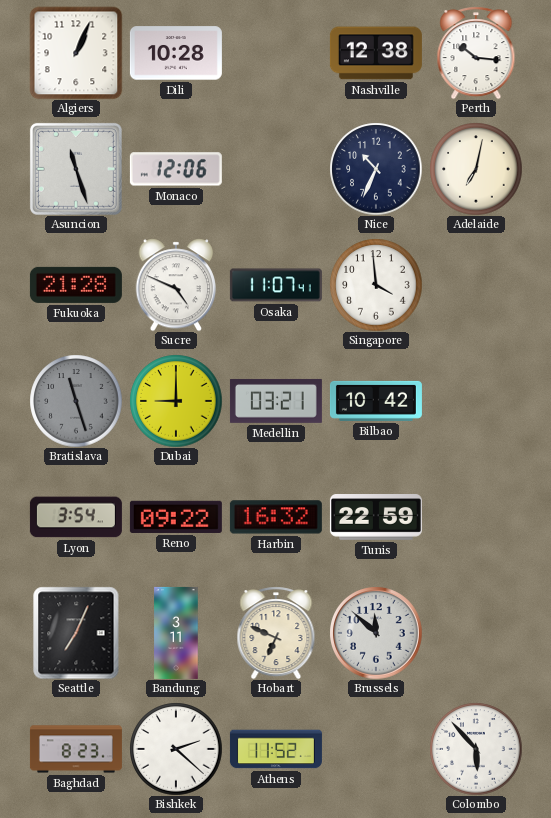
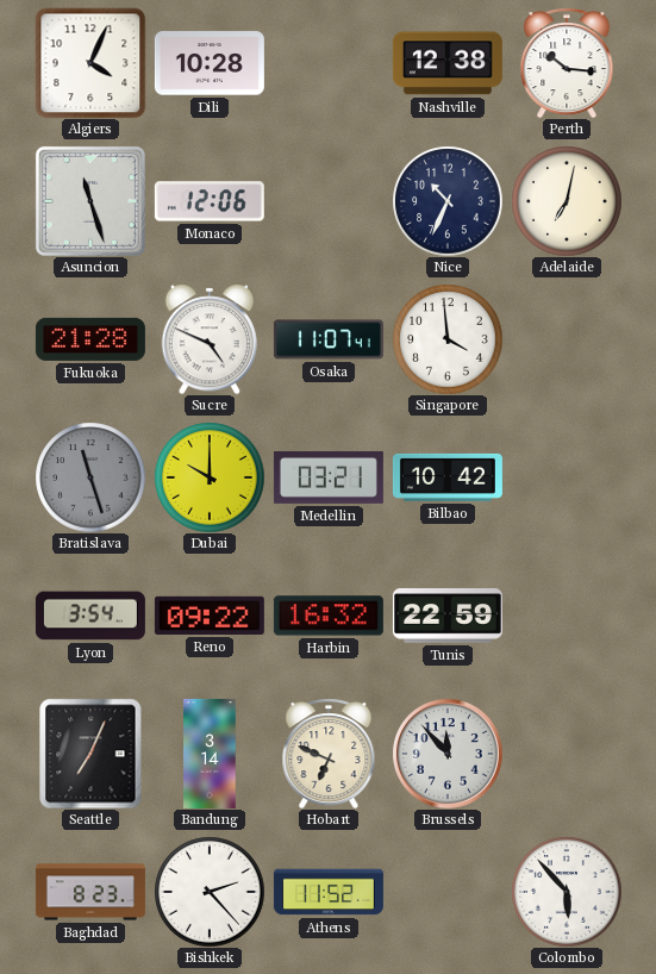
Algiers: 1:04 -> 4:04
Dubai: 9:00 -> 10:00
Bandung: 3:11 -> 3:14
Brussels: 11:52 -> 11:53
Bishkek: 2:22 -> 2:23
